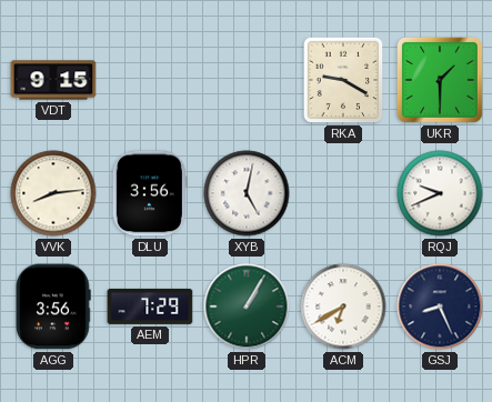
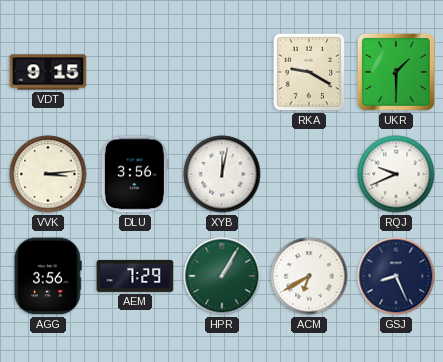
VVK: 8:14 -> 3:14
XYB: 5:02 -> 12:02
